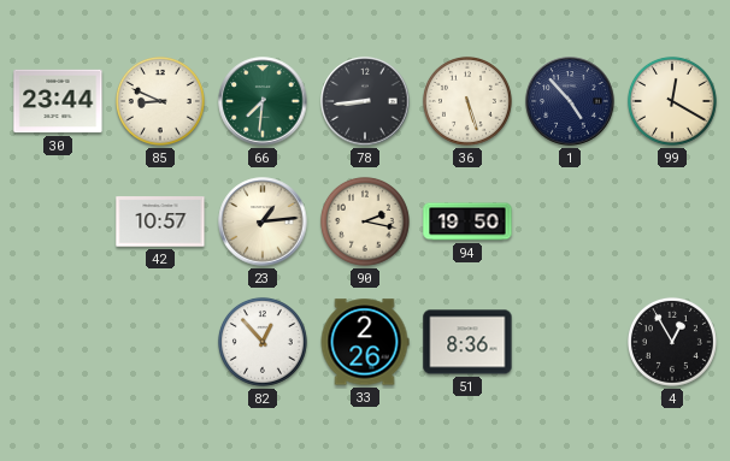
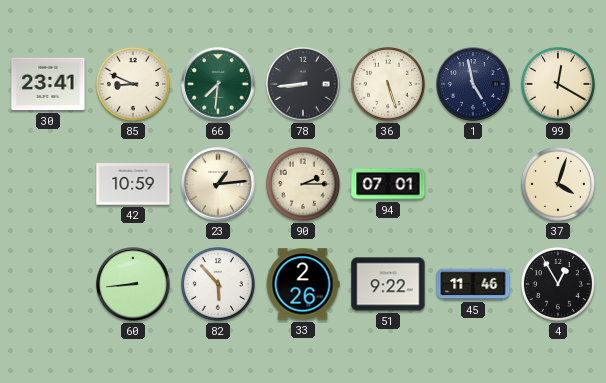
30: 23:44 -> 23:41
1: 4:53 -> 4:58
42: 10:57 -> 10:59
90: 2:17 -> 2:15
94: 19:50 -> 07:01
37: none -> 4:03
60: none -> 8:44
82: 12:53 -> 5:53
51: 8:36 -> 9:22
45: none -> 11:46
